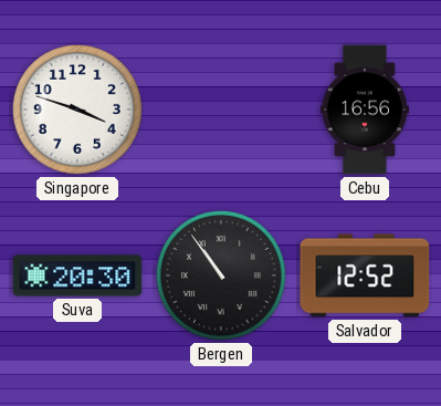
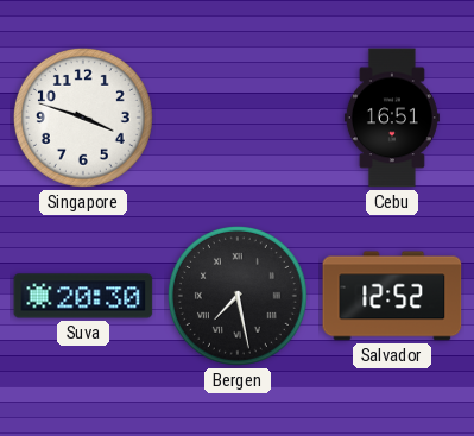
Cebu: 16:56 -> 16:51
Bergen: 10:54 -> 7:28
